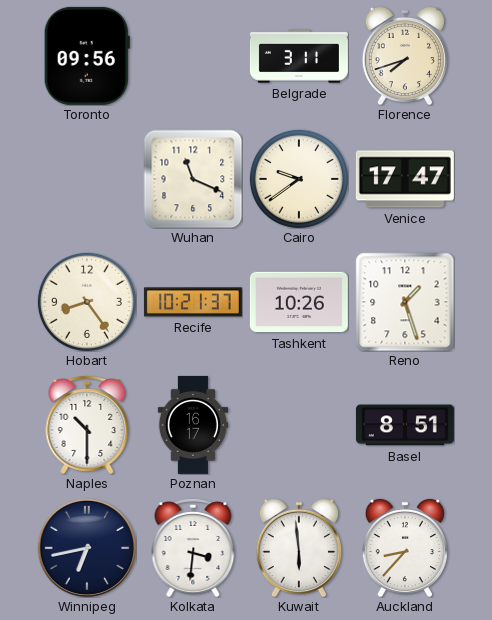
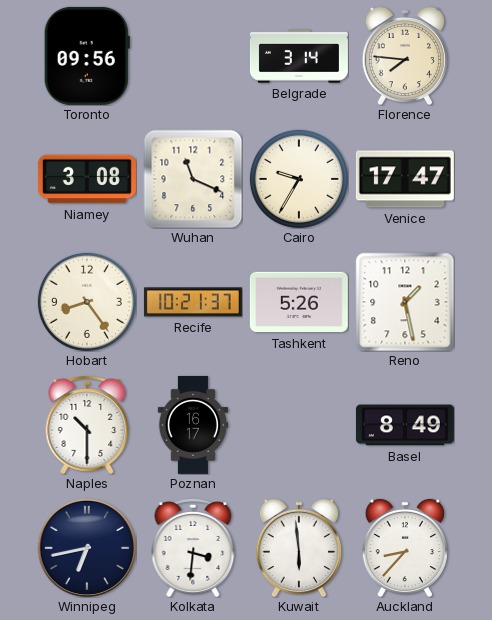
Belgrade: 3:11 -> 3:14
Florence: 7:42 -> 7:46
Niamey: none -> 3:08
Cairo: 9:39 -> 9:35
Tashkent: 10:26 -> 5:26
Reno: 1:27 -> 1:28
Basel: 8:51 -> 8:49
